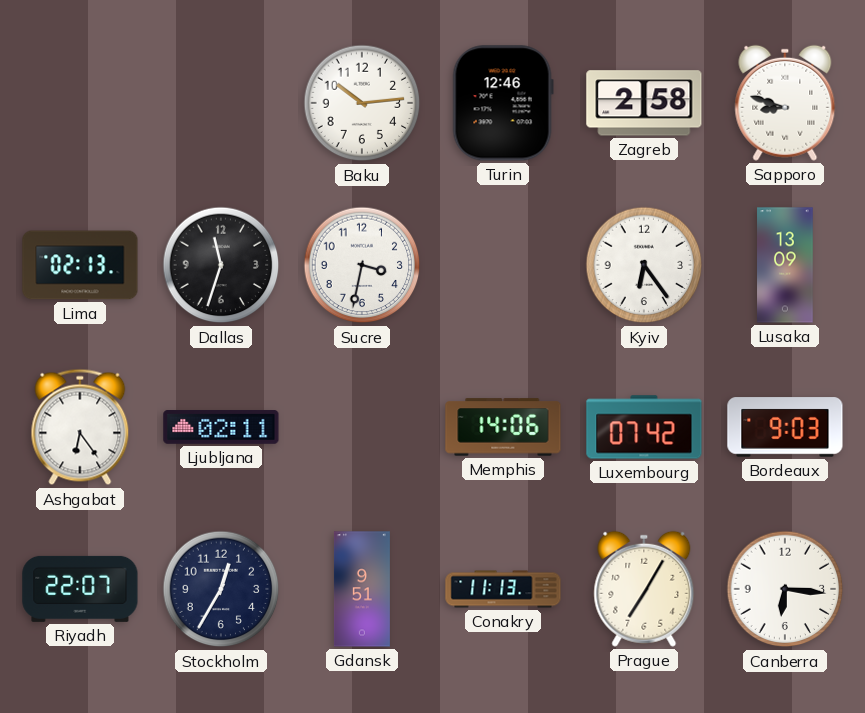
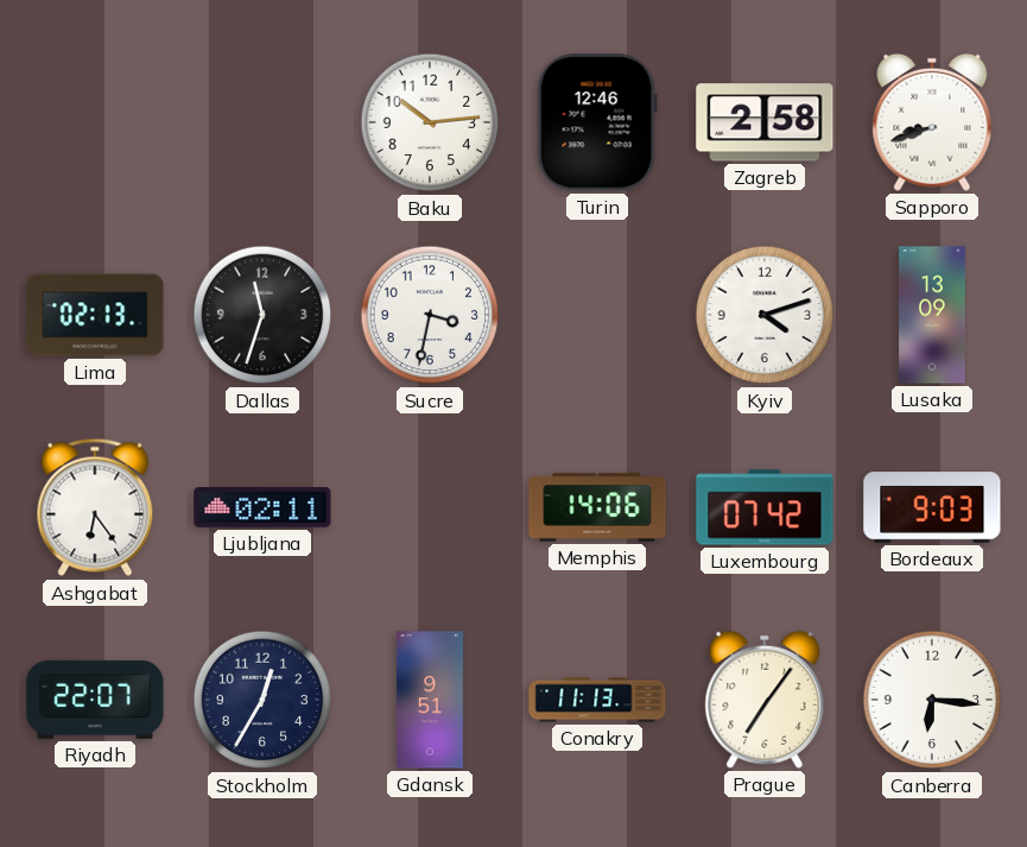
Sapporo: 8:48 -> 8:42
Kyiv: 6:24 -> 4:12
Prague: 7:05 -> 7:06
